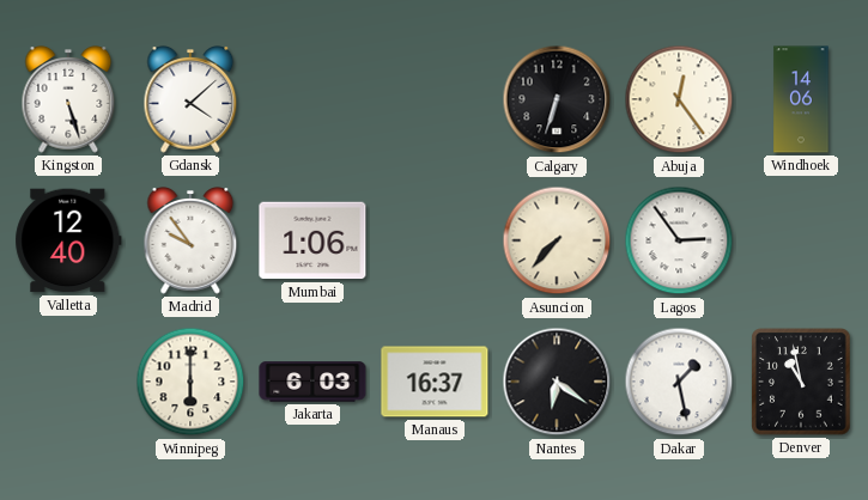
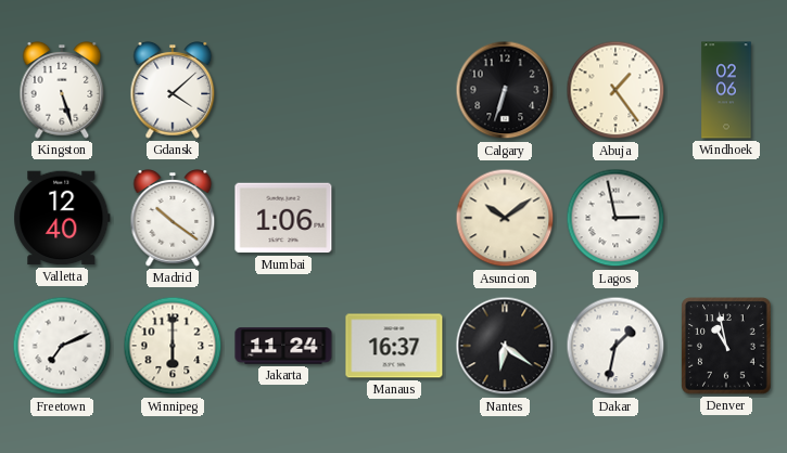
Abuja: 12:24 -> 1:24
Windhoek: 14:06 -> 02:06
Madrid: 9:54 -> 10:21
Asuncion: 7:37 -> 10:09
Lagos: 2:54 -> 2:58
Freetown: none -> 7:11
Jakarta: 6:03 -> 11:24
Dakar: 1:28 -> 1:32
